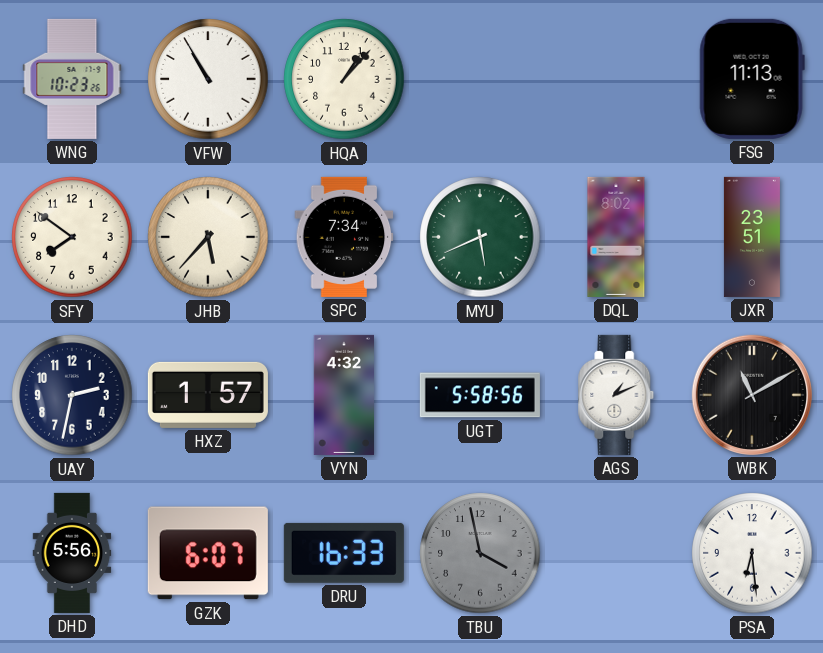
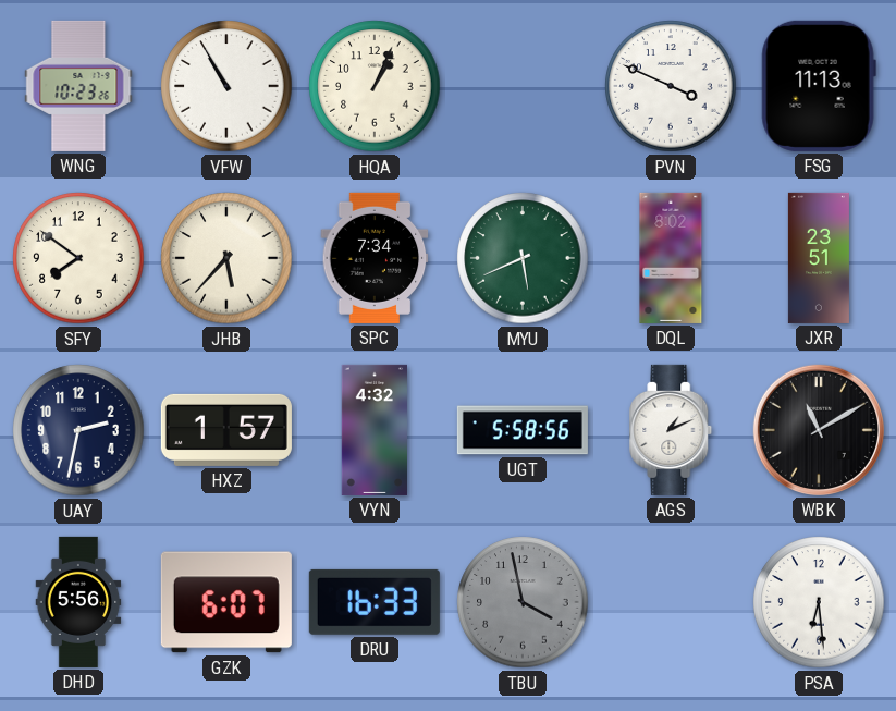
HQA: 1:07 -> 1:04
PVN: none -> 3:49
